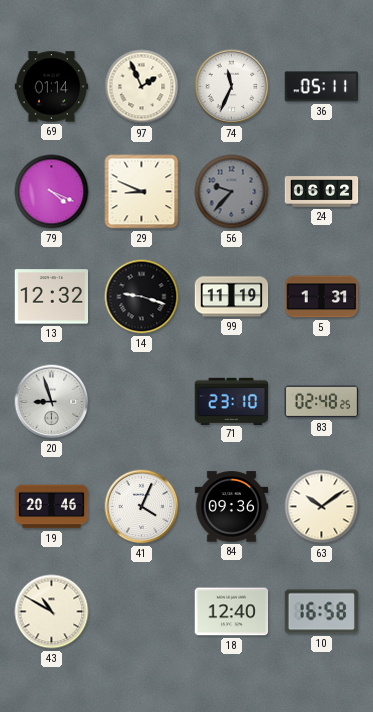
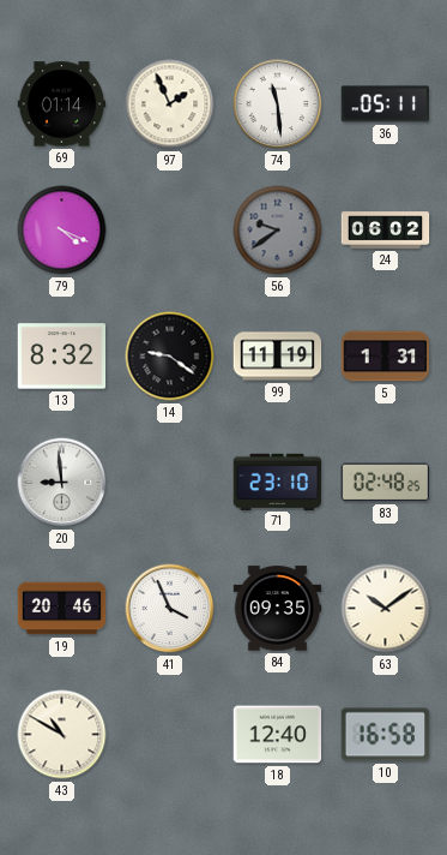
74: 11:34 -> 11:29
29: 8:49 -> none
56: 9:37 -> 9:39
13: 12:32 -> 8:32
14: 9:18 -> 9:21
20: 8:57 -> 8:59
41: 4:04 -> 3:56
84: 09:36 -> 09:35
